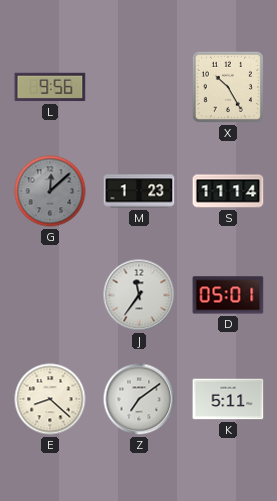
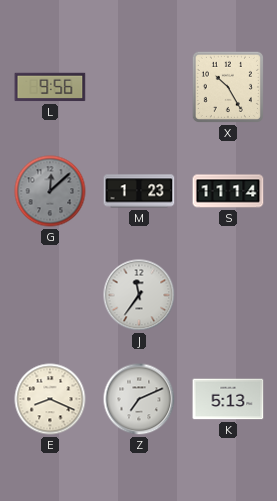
D: 05:01 -> none
E: 8:22 -> 8:19
Z: 7:09 -> 7:11
K: 5:11 -> 5:13
